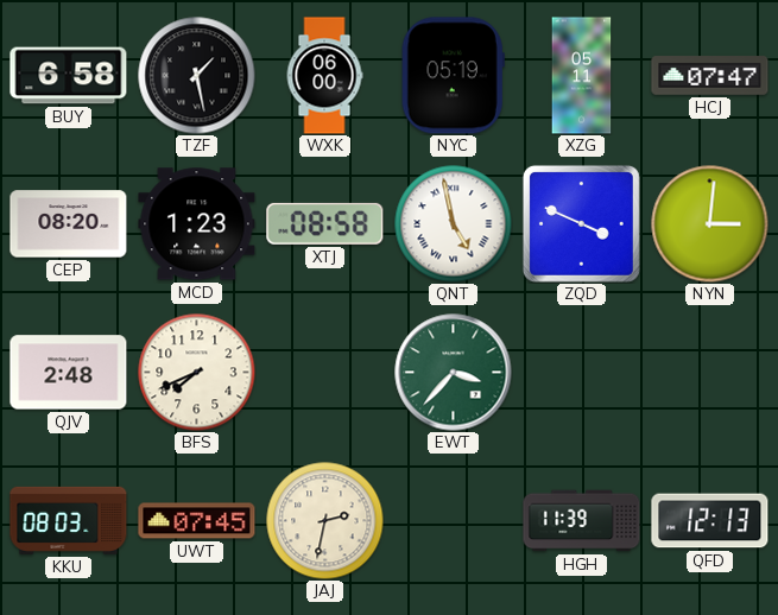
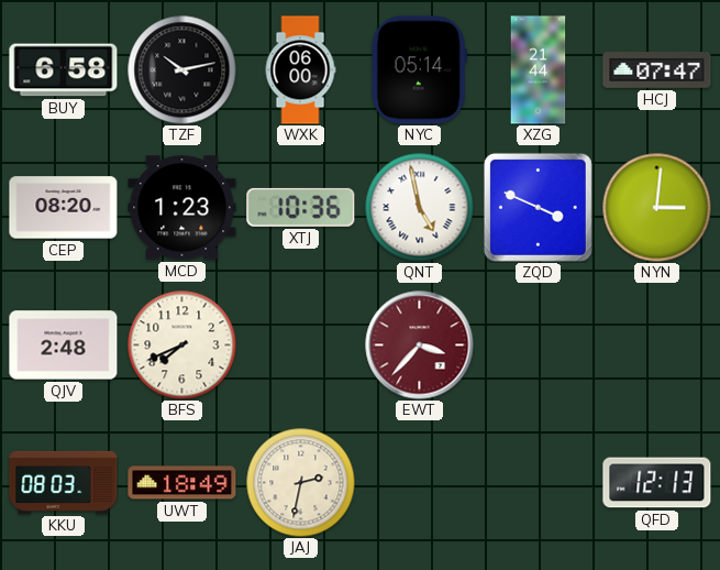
TZF: 1:28 -> 10:13
NYC: 05:19 -> 05:14
XZG: 05:11 -> 21:44
XTJ: 08:58 -> 10:36
EWT dial: green -> burgundy
UWT: 07:45 -> 18:49
HGH: 11:39 -> none
